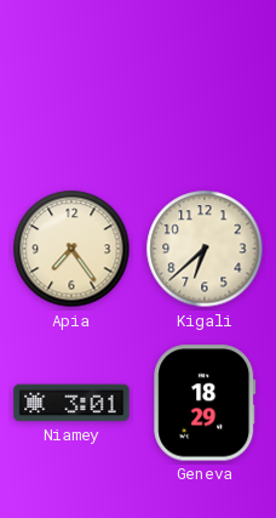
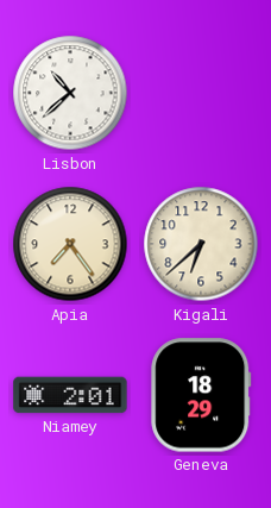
Lisbon: none -> 10:38
Niamey: 3:01 -> 2:01
